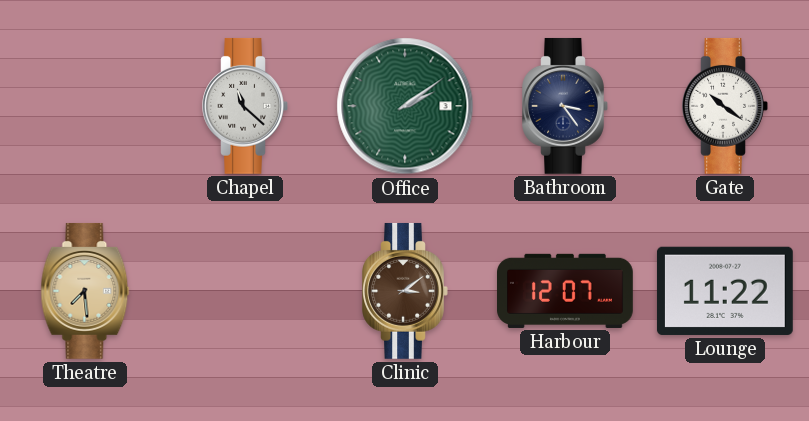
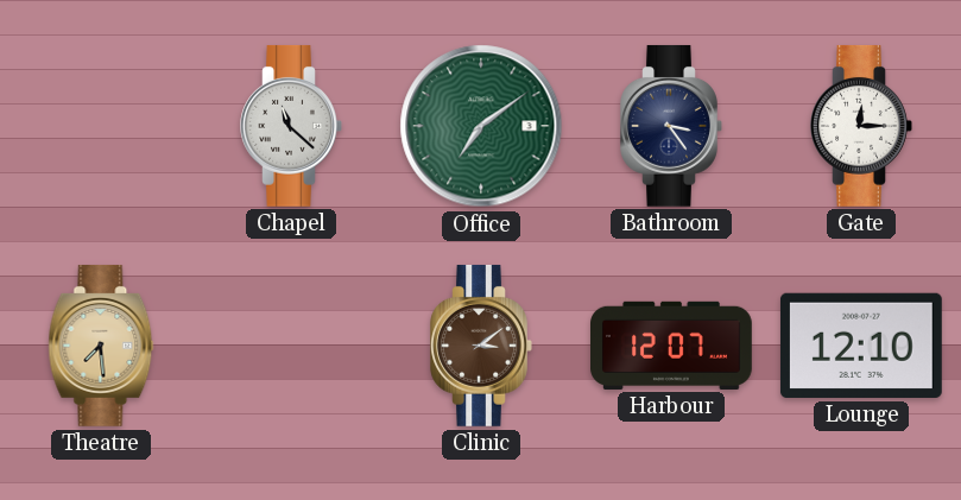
Office: 2:09 -> 7:09
Gate: 10:21 -> 12:15
Lounge: 11:22 -> 12:10
